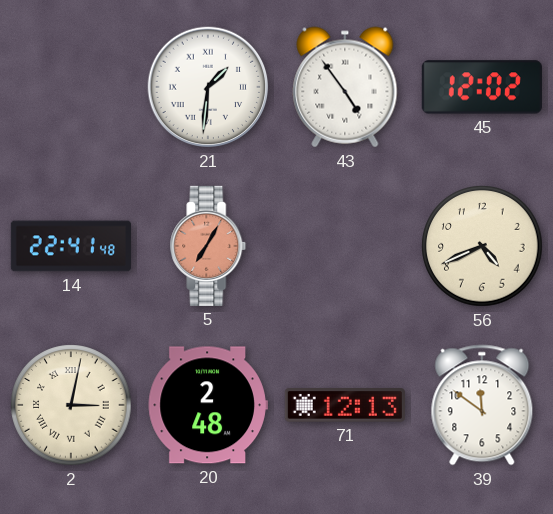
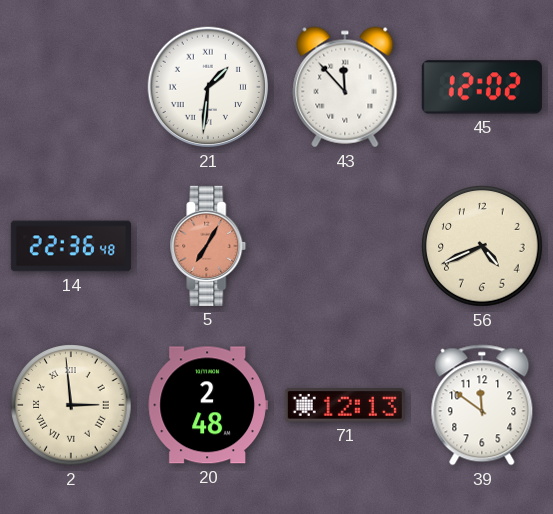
43: 4:54 -> 11:53
14: 22:41 -> 22:36
2: 3:02 -> 2:59
